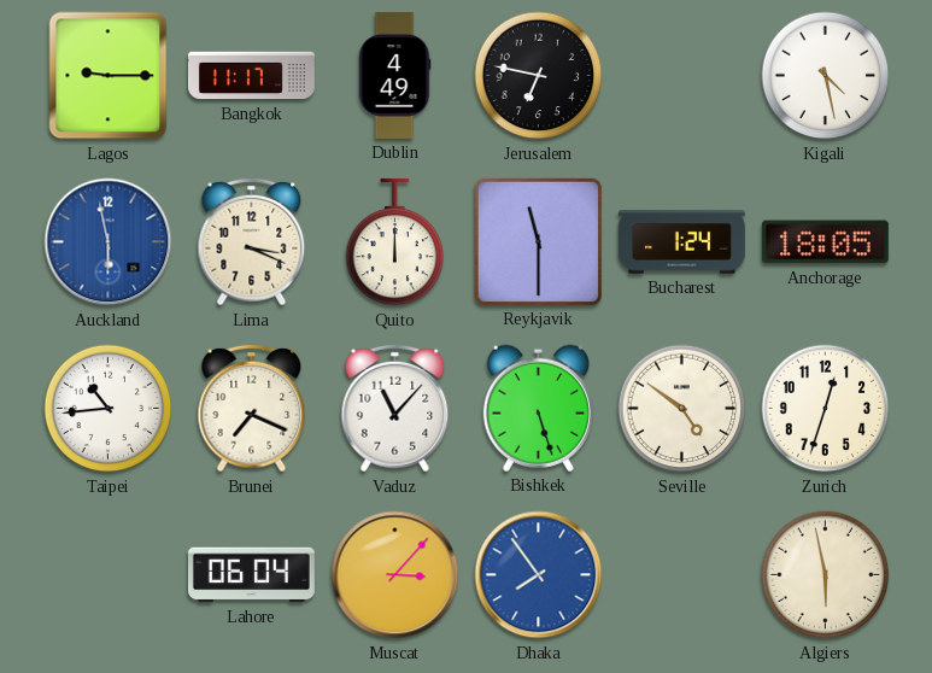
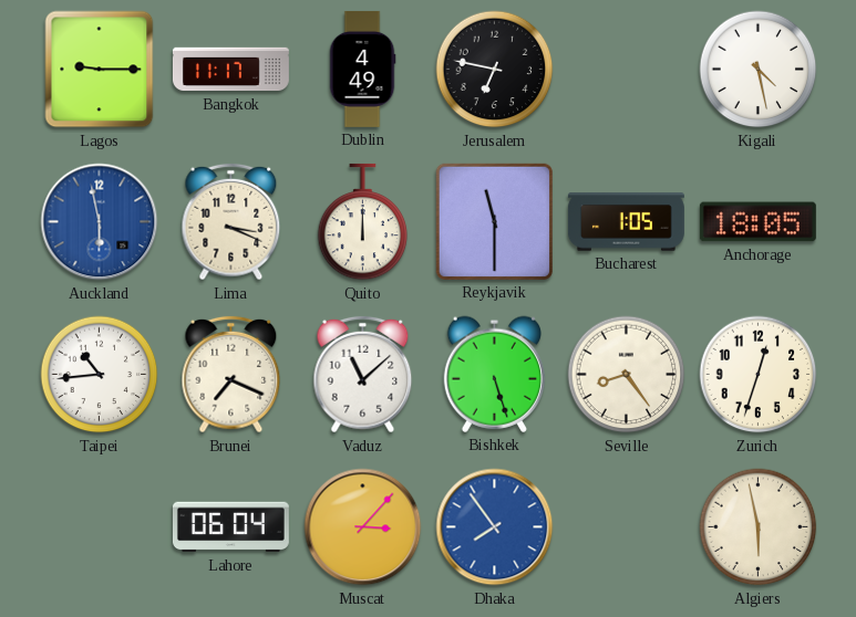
Bucharest: 1:24 -> 1:05
Vaduz: 11:07 -> 11:08
Seville: 4:51 -> 8:24
